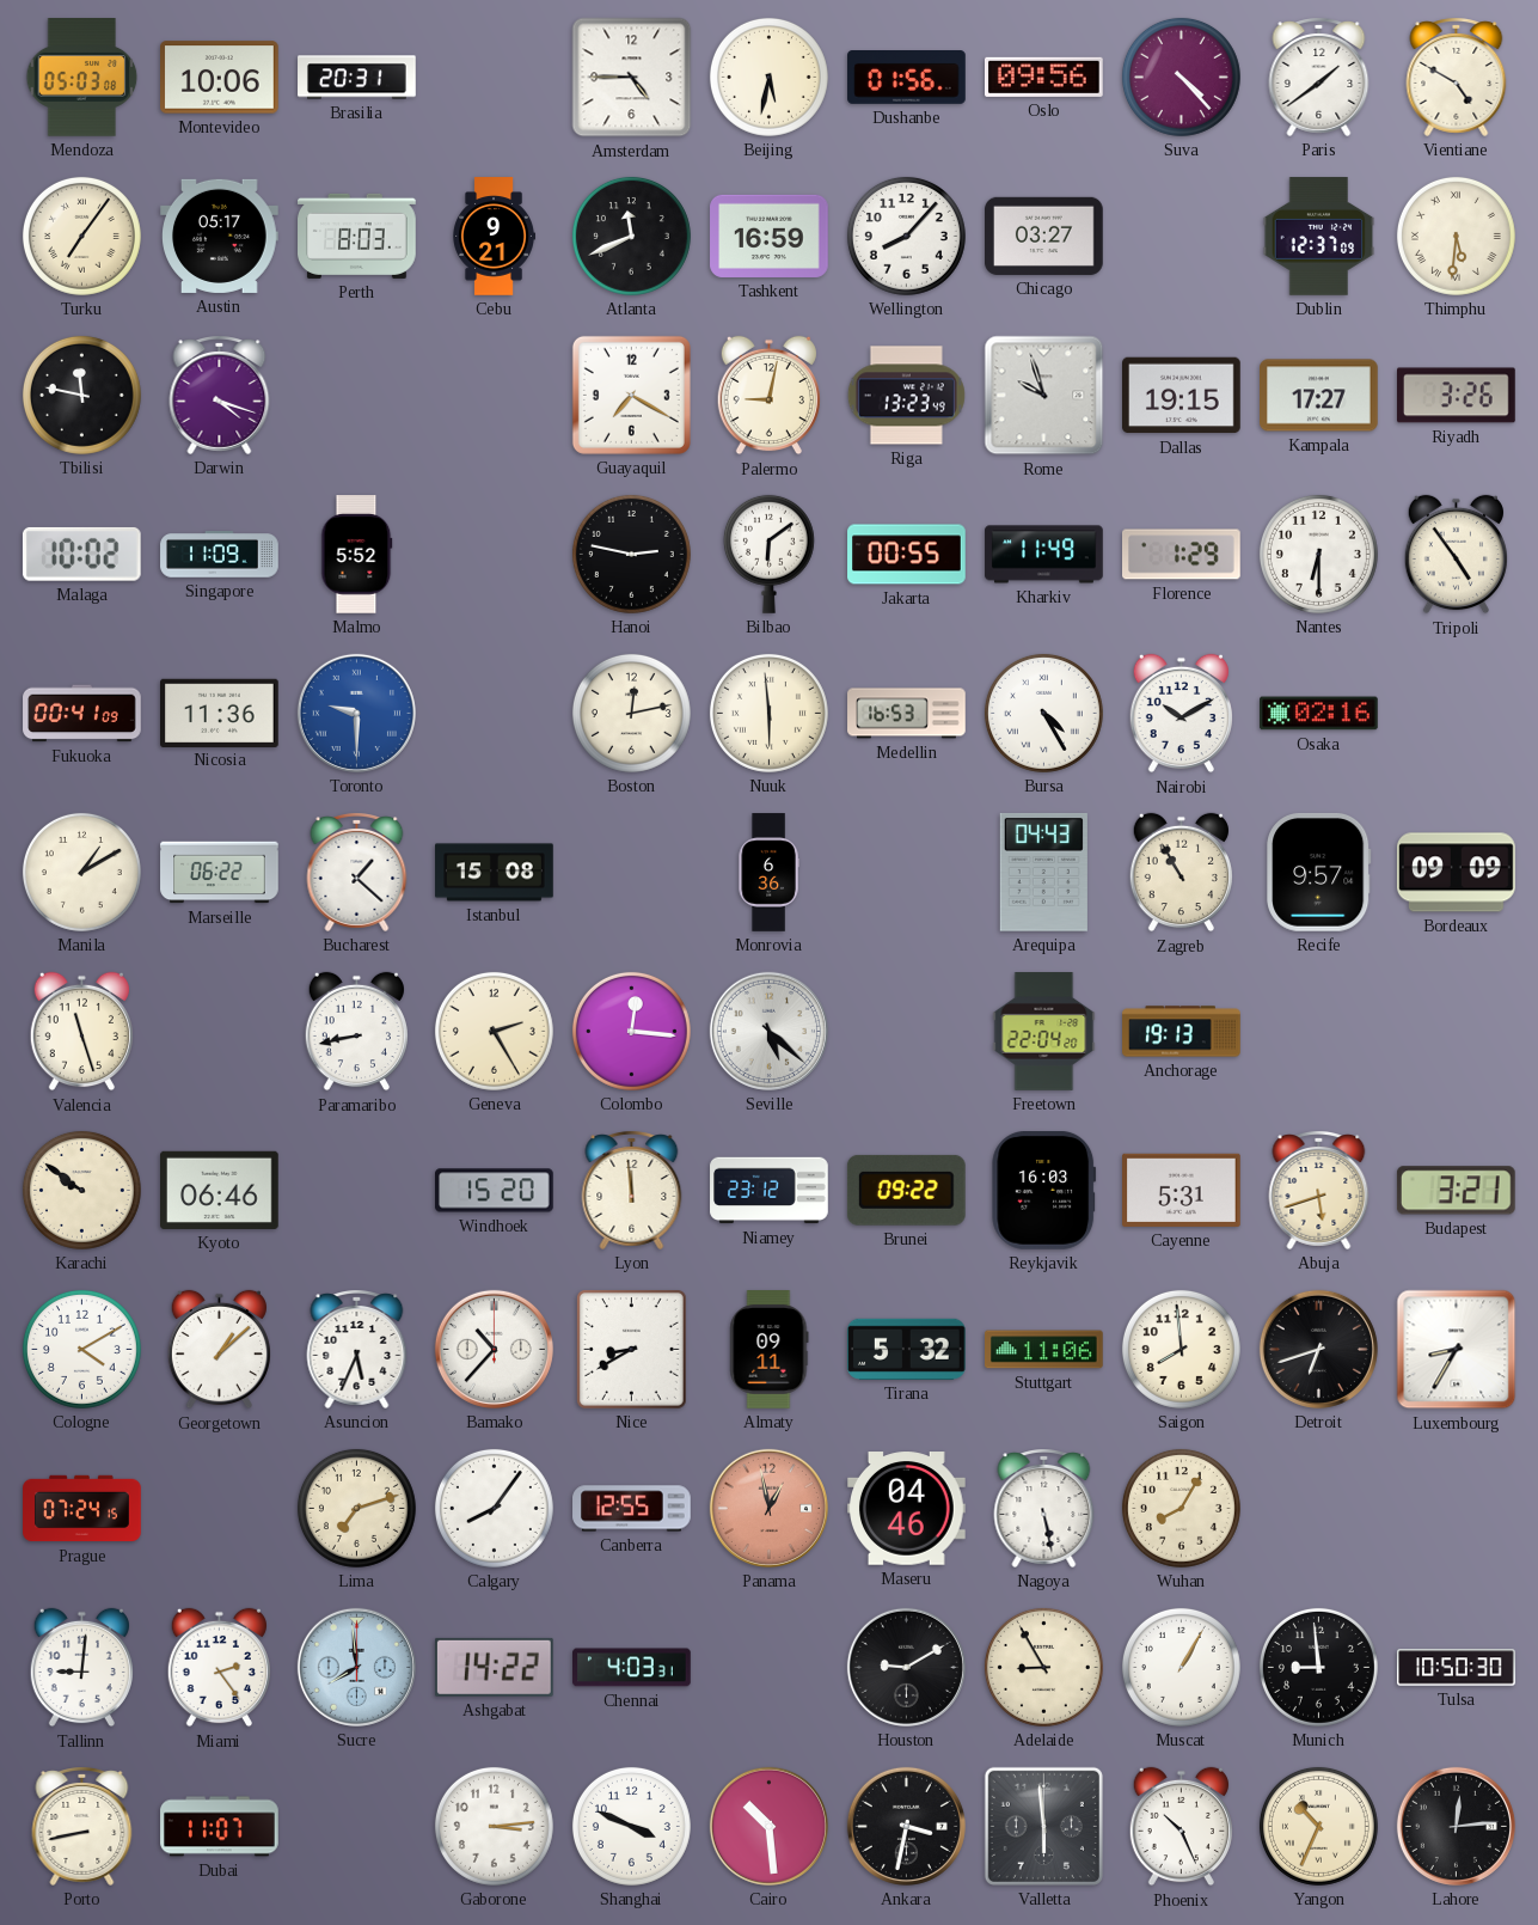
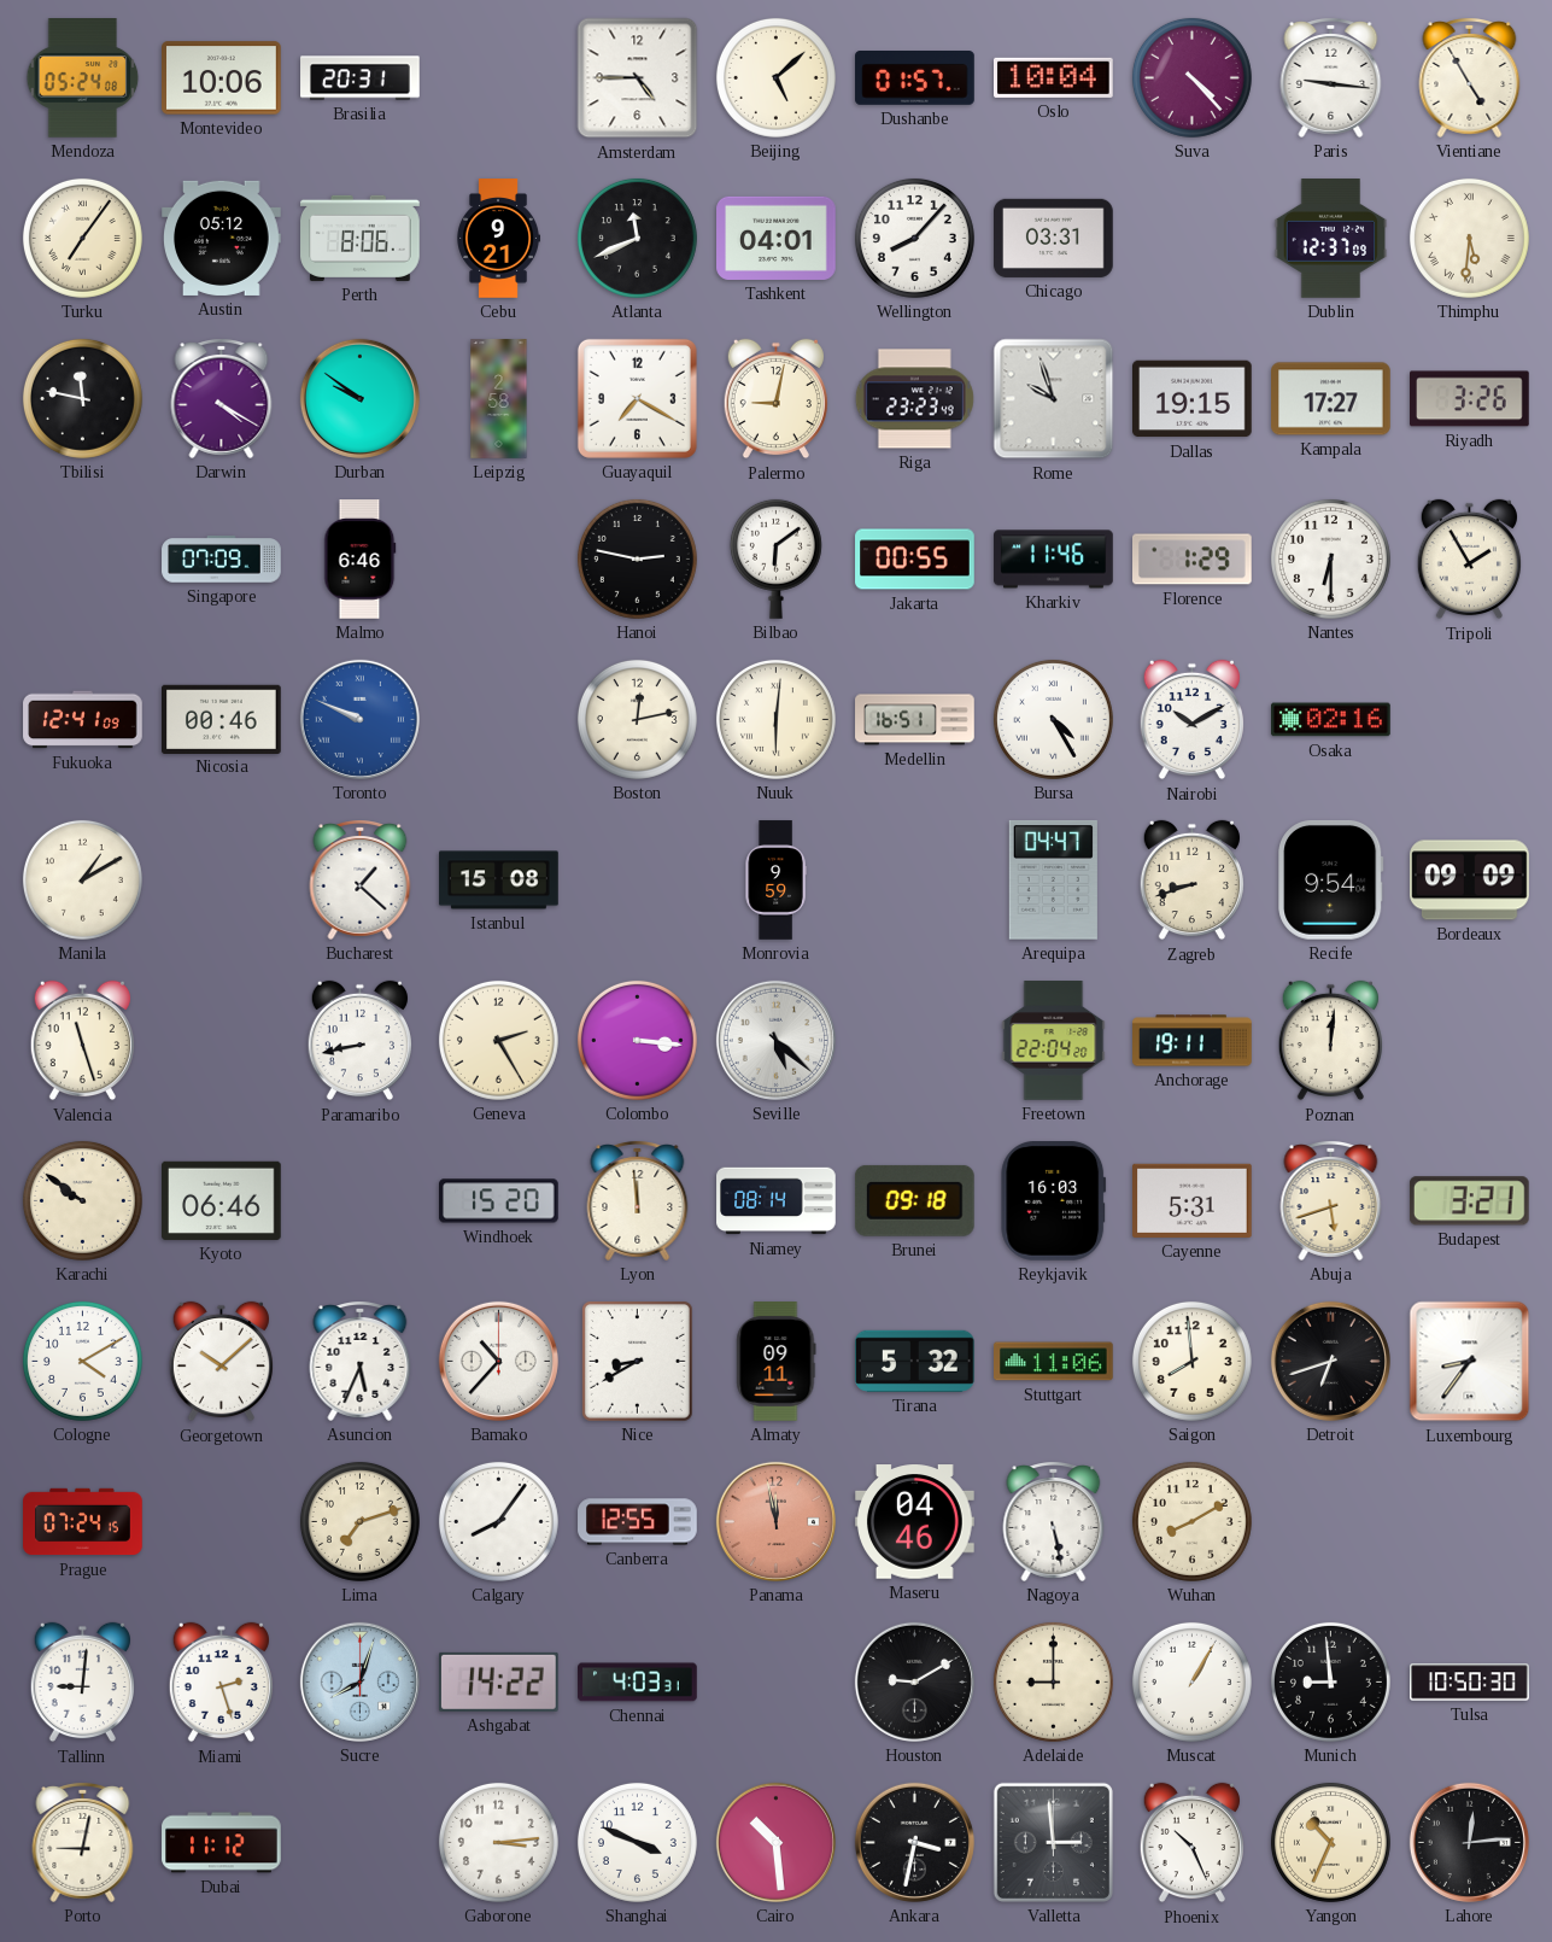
Mendoza: 05:03 -> 05:24
Beijing: 5:32 -> 5:08
Dushanbe: 01:56 -> 01:57
Oslo: 09:56 -> 10:04
Paris: 1:39 -> 9:16
Vientiane: 4:50 -> 4:55
Austin: 05:17 -> 05:12
Perth: 8:03 -> 8:06
Tashkent: 16:59 -> 04:01
Chicago: 03:27 -> 03:31
Darwin: 4:18 -> 4:20
Durban: none -> 9:51
Leipzig: none -> 2:58
Riga: 13:23 -> 23:23
Malaga: 10:02 -> none
Singapore: 11:09 -> 07:09
Malmo: 5:52 -> 6:46
Kharkiv: 11:49 -> 11:46
Tripoli: 4:54 -> 1:55
Fukuoka: 00:41 -> 12:41
Nicosia: 11:36 -> 00:46
Toronto: 9:30 -> 9:49
Nuuk: 5:59 -> 6:01
Medellin: 16:53 -> 16:51
Marseille: 06:22 -> none
Monrovia: 6:36 -> 9:59
Arequipa: 04:43 -> 04:47
Zagreb: 10:55 -> 8:42
Recife: 9:57 -> 9:54
Colombo: 12:16 -> 3:16
Anchorage: 19:13 -> 19:11
Poznan: none -> 12:01
Niamey: 23:12 -> 08:14
Brunei: 09:22 -> 09:18
Georgetown: 1:08 -> 10:08
Luxembourg: 8:35 -> 8:36
Panama: 12:58 -> 11:58
Wuhan: 8:05 -> 8:10
Miami: 2:24 -> 2:27
Sucre: 7:59 -> 8:03
Adelaide: 8:55 -> 9:00
Porto: 8:43 -> 9:02
Dubai: 11:07 -> 11:12
Valletta: 5:59 -> 2:59
